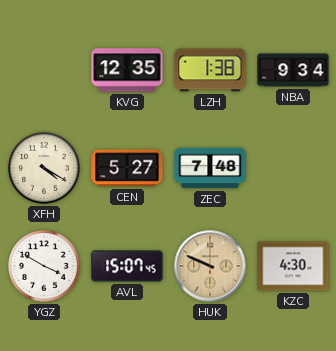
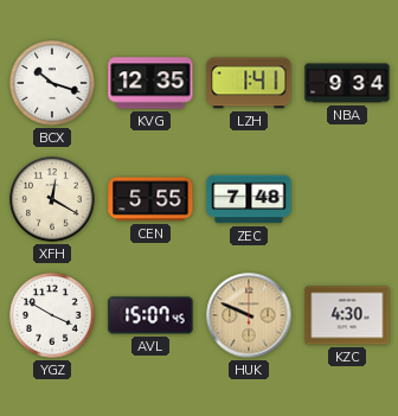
BCX: none -> 10:18
LZH: 1:38 -> 1:41
XFH: 4:20 -> 12:20
CEN: 5:27 -> 5:55
